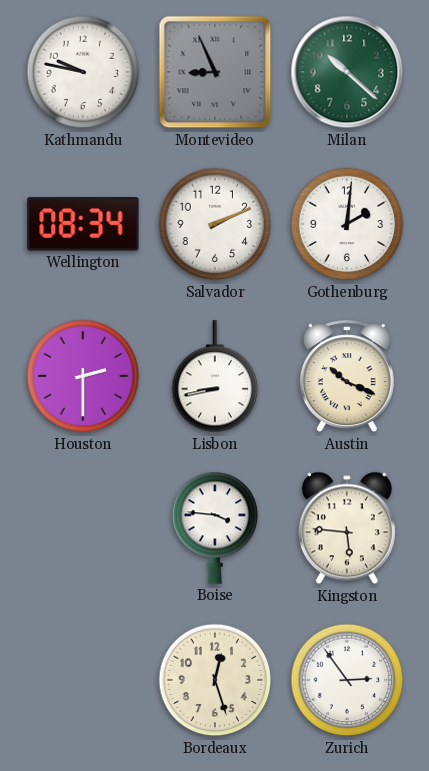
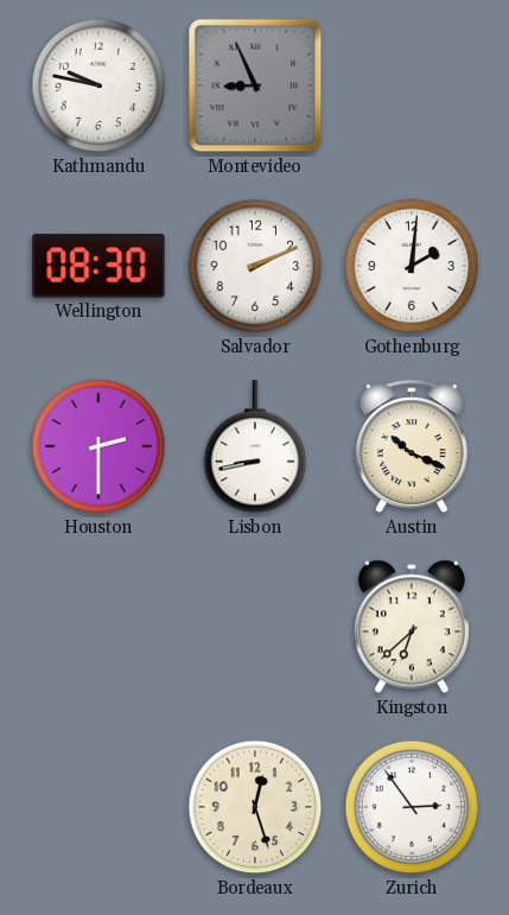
Milan: 10:22 -> none
Wellington: 08:34 -> 08:30
Boise: 3:46 -> none
Kingston: 5:46 -> 6:38
